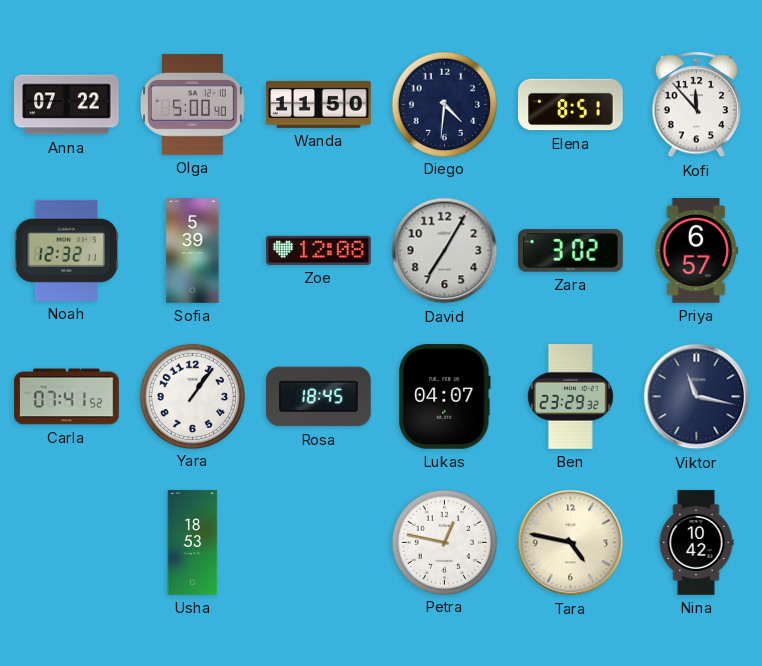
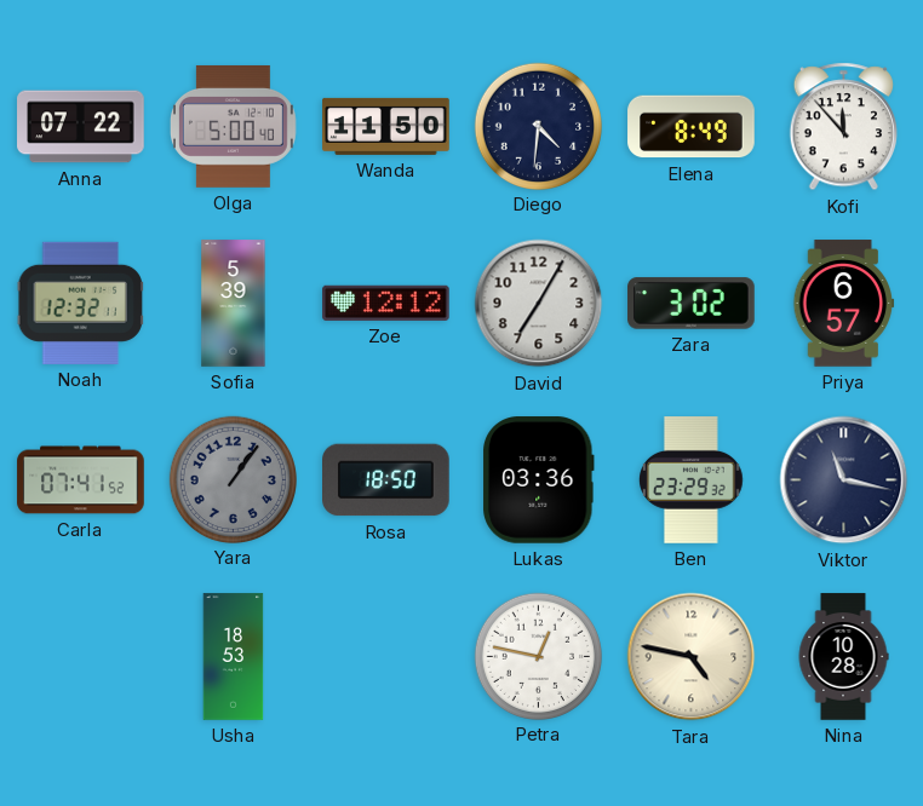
Elena: 8:51 -> 8:49
Zoe: 12:08 -> 12:12
Yara dial: white -> grey
Rosa: 18:45 -> 18:50
Lukas: 04:07 -> 03:36
Nina: 10:42 -> 10:28
